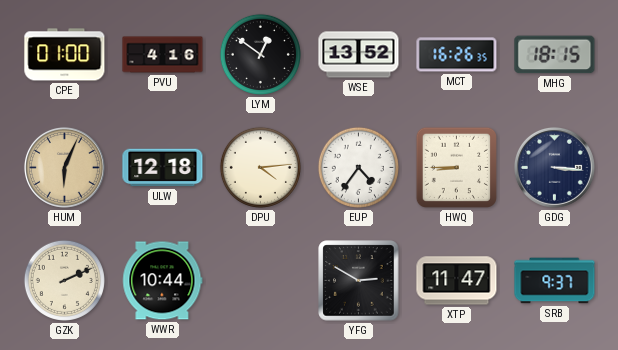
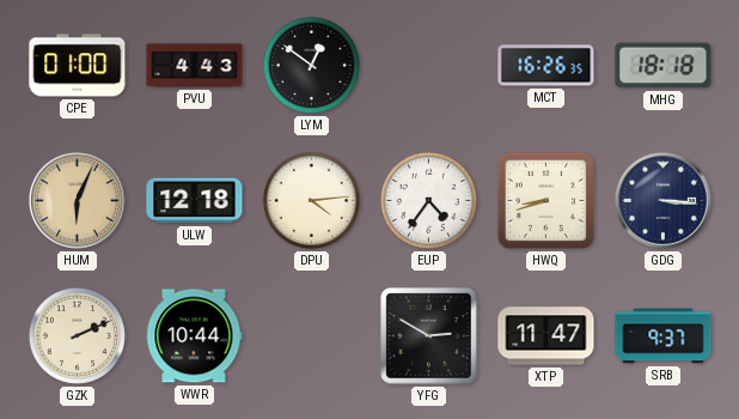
PVU: 4:16 -> 4:43
WSE: 13:52 -> none
MHG: 18:15 -> 18:18
HWQ: 8:45 -> 8:42
